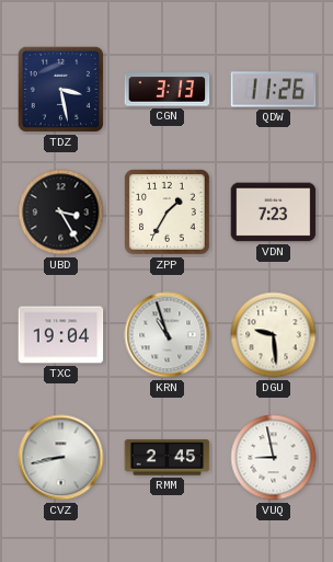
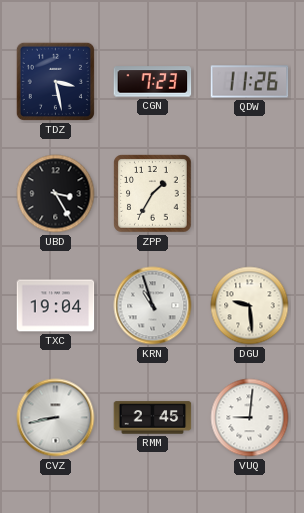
CGN: 3:13 -> 7:23
VDN: 7:23 -> none
VUQ: 8:58 -> 9:01
